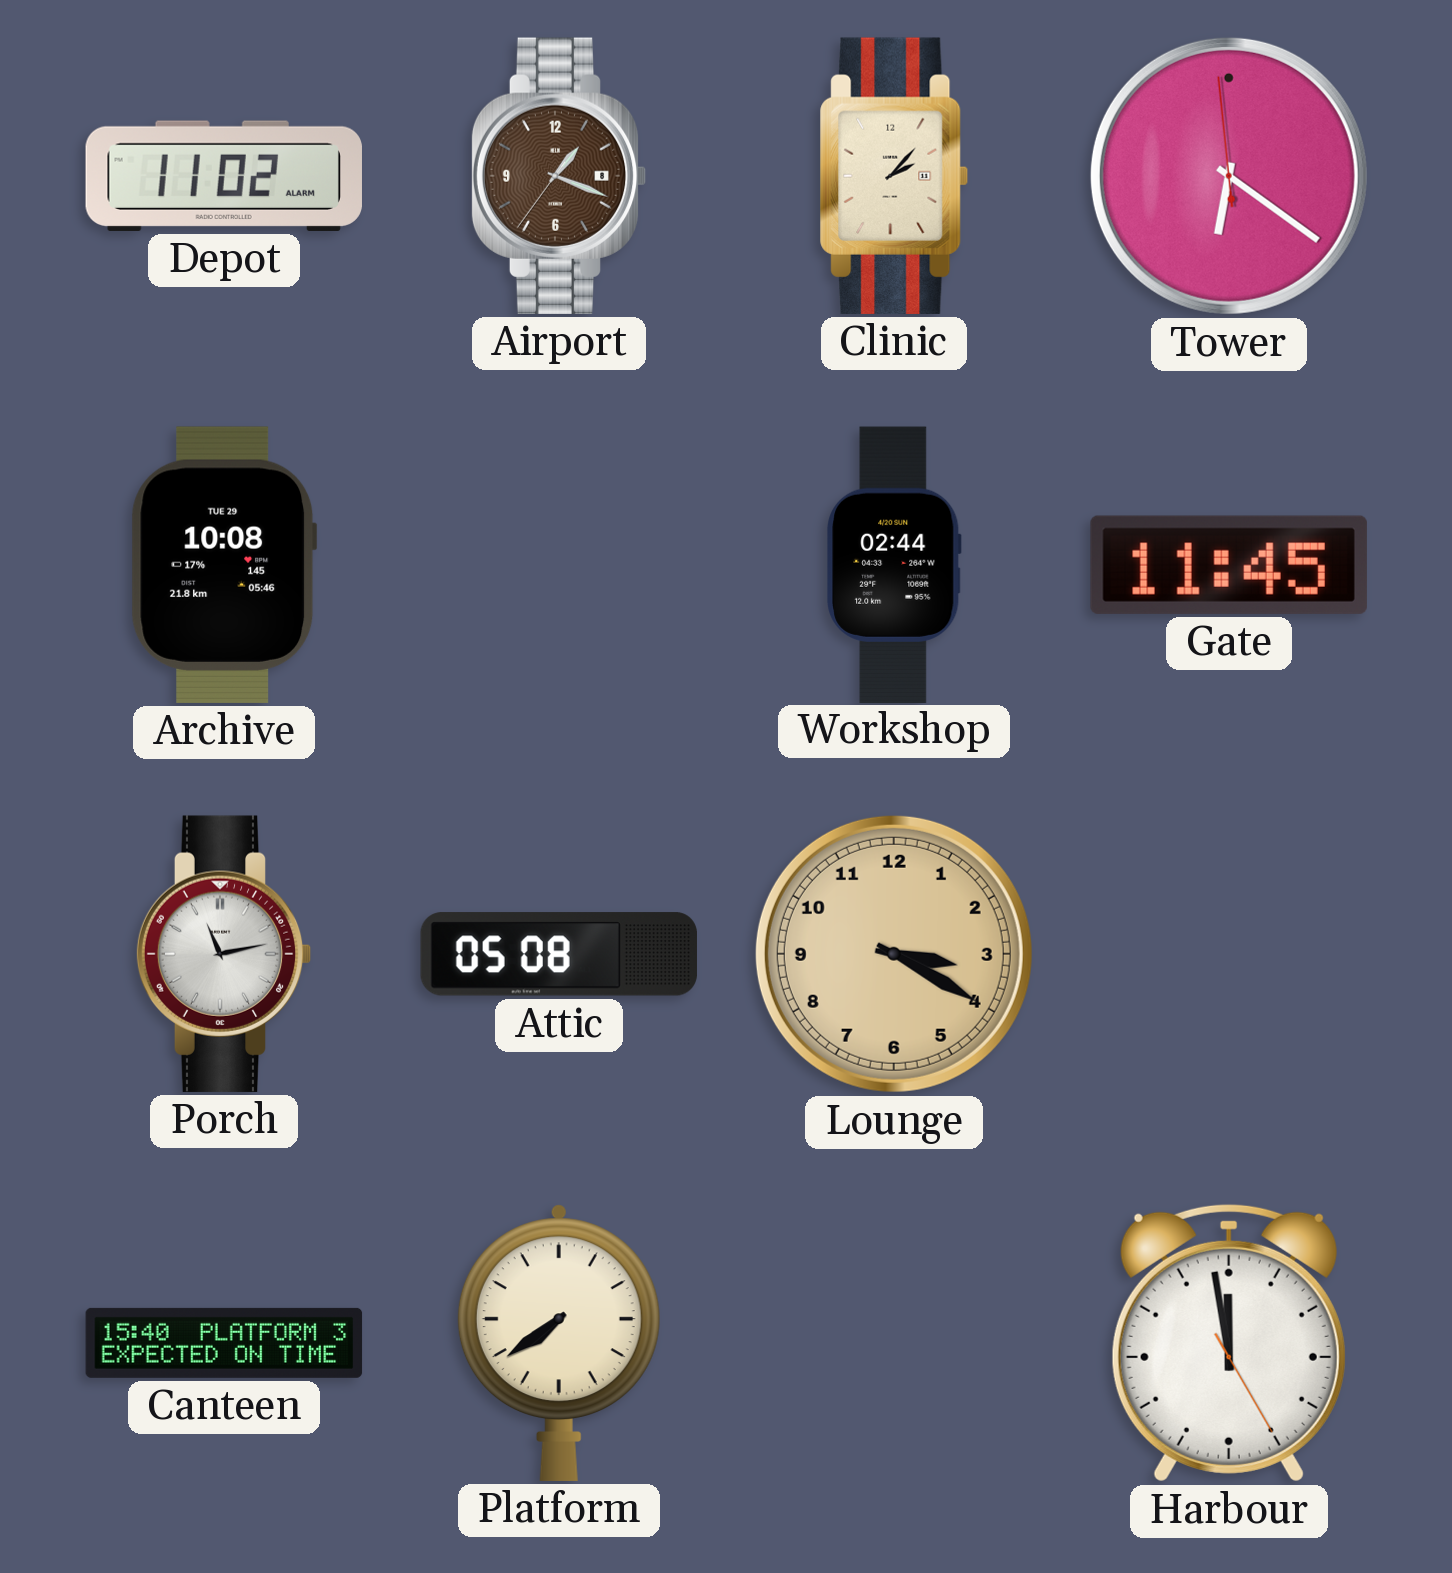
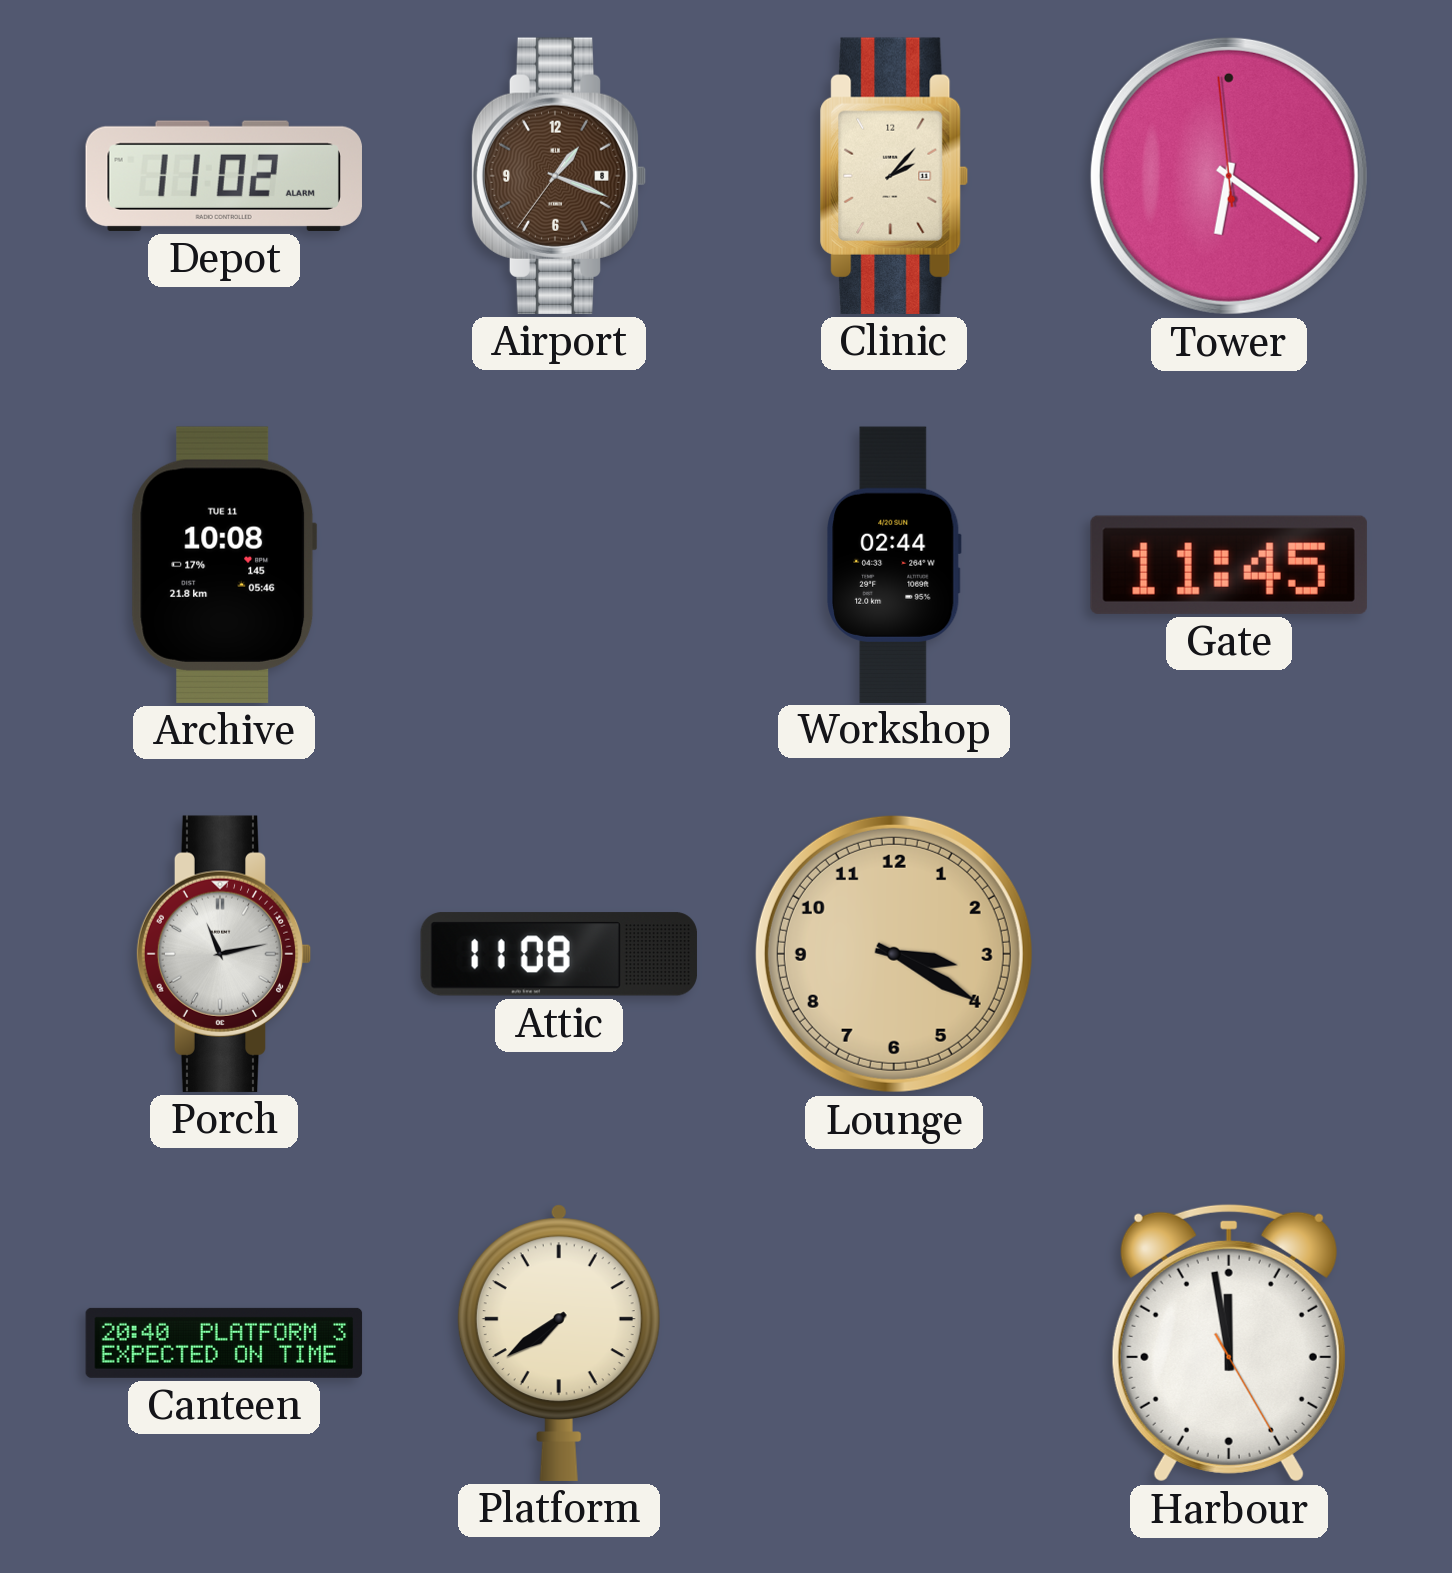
Archive date: TUE 29 -> TUE 11
Attic: 05:08 -> 11:08
Canteen: 15:40 -> 20:40
